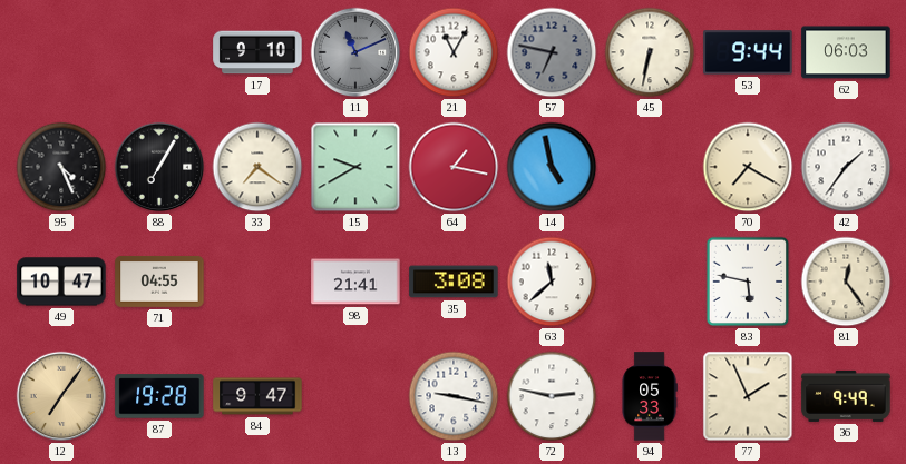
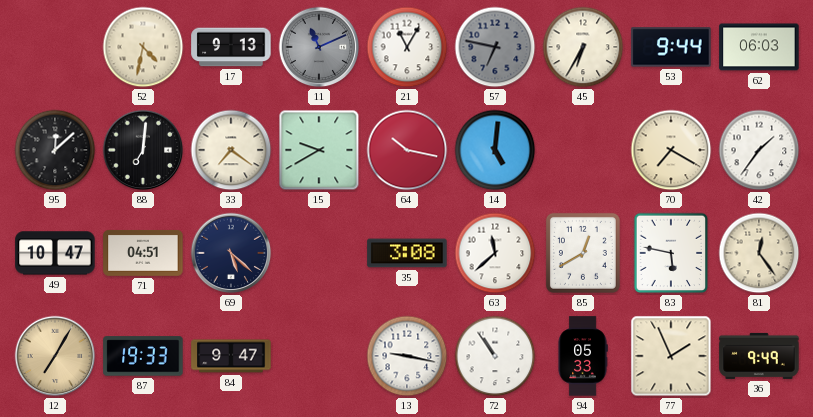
52: none -> 4:32
17: 9:10 -> 9:13
45: 6:32 -> 6:35
95: 4:26 -> 12:08
88: 7:05 -> 7:01
64: 1:17 -> 10:17
14: 4:58 -> 5:01
71: 04:55 -> 04:51
69: none -> 5:22
98: 21:41 -> none
85: none -> 12:40
12: 7:06 -> 7:05
87: 19:28 -> 19:33
72: 2:47 -> 10:54
